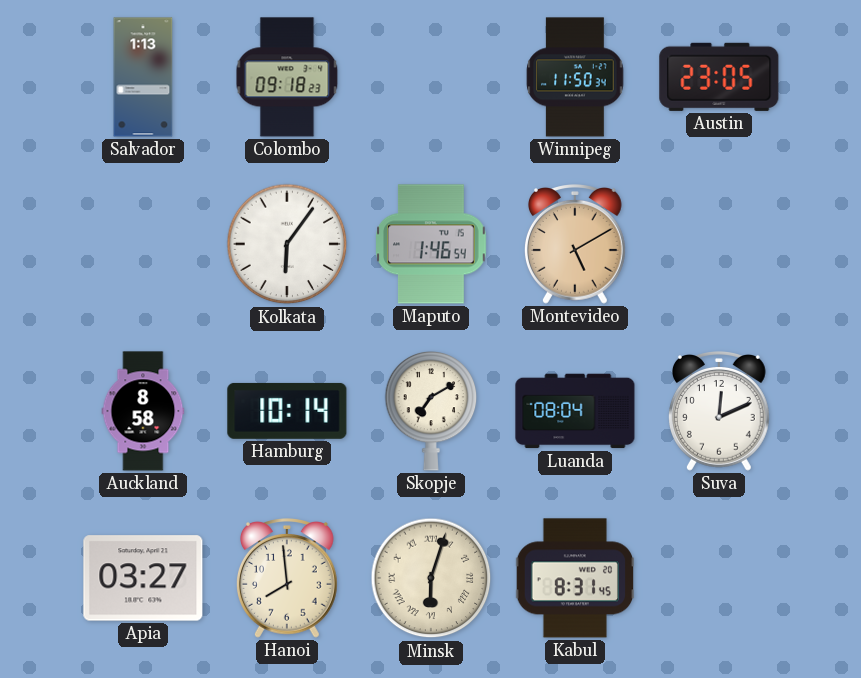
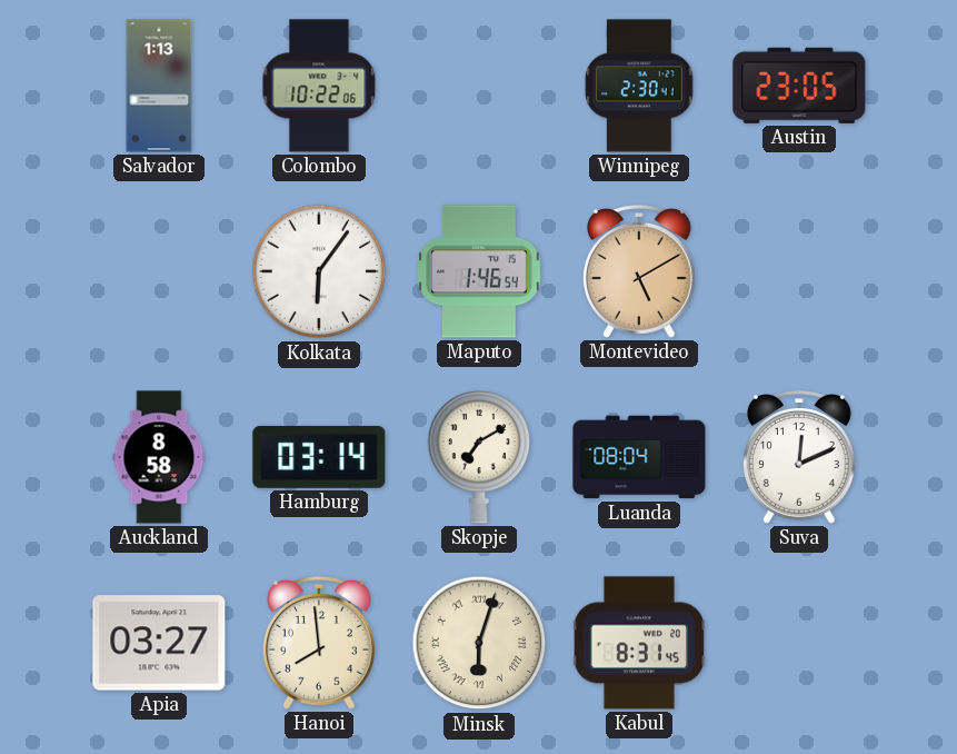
Colombo: 09:18 -> 10:22
Winnipeg: 11:50 -> 2:30
Hamburg: 10:14 -> 03:14
